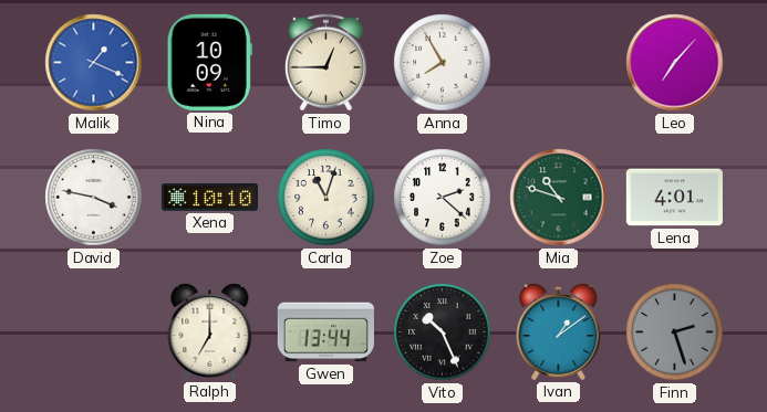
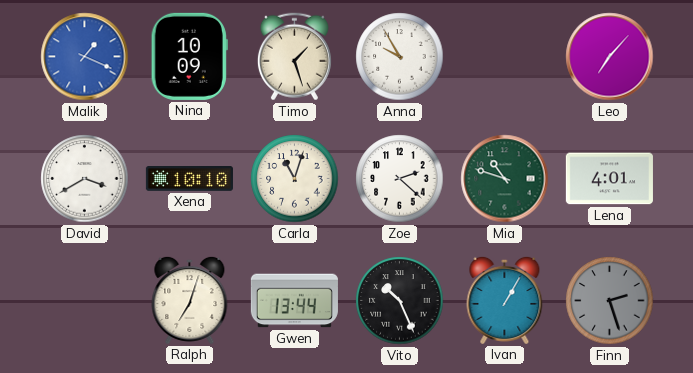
Timo: 12:45 -> 1:27
Anna: 7:55 -> 9:55
David: 3:47 -> 3:40
Ralph: 7:00 -> 7:03
Ivan: 1:09 -> 1:05
